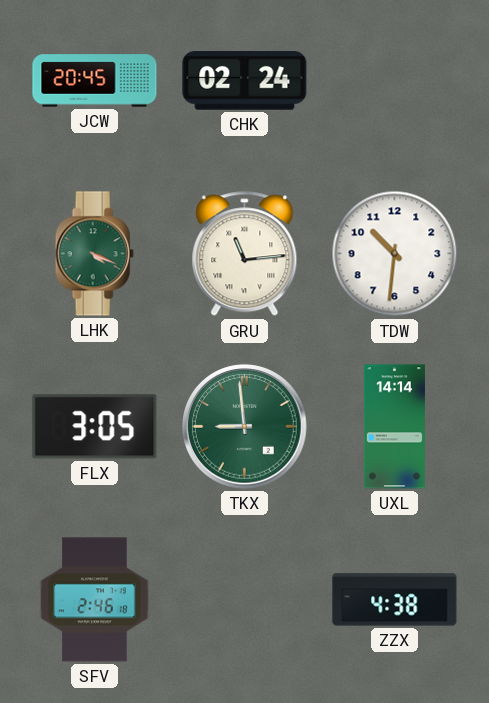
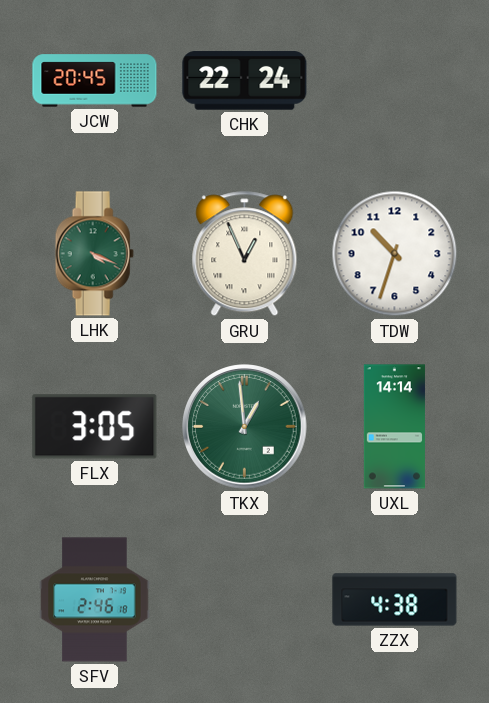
CHK: 02:24 -> 22:24
GRU: 11:14 -> 12:56
TDW: 10:31 -> 10:33
TKX: 8:59 -> 12:59
